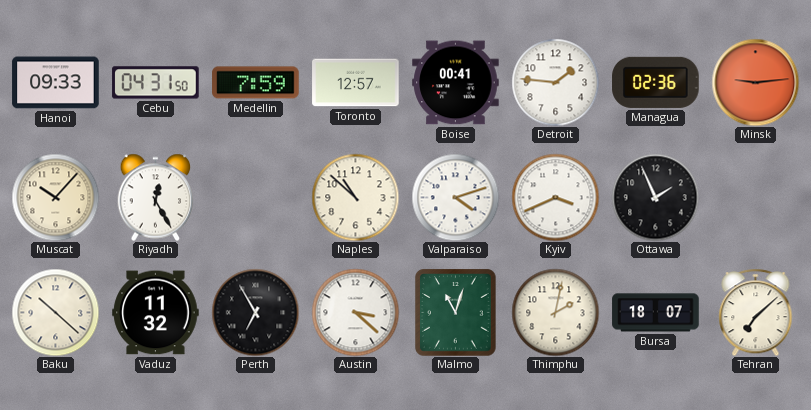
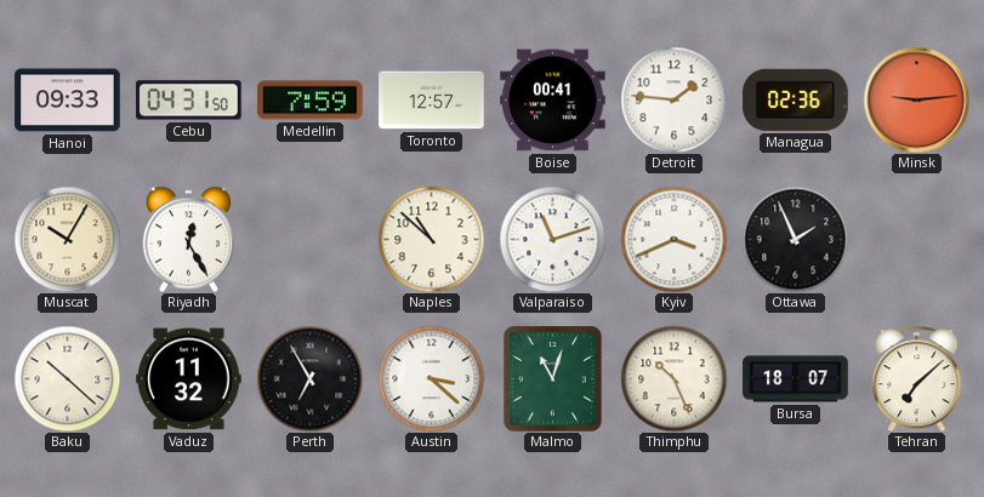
Muscat: 10:07 -> 10:05
Valparaiso: 4:12 -> 11:12
Thimphu: 2:02 -> 10:26
